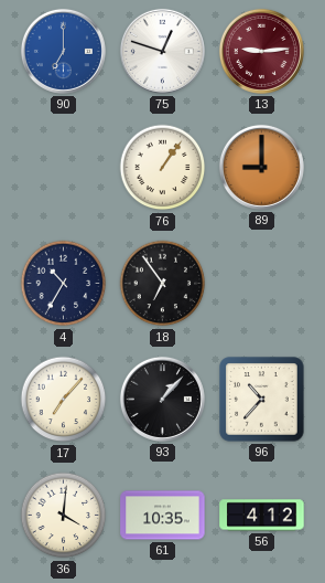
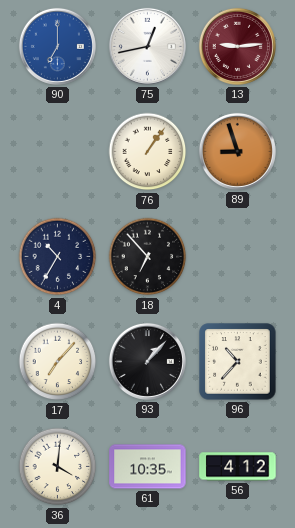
75: 12:48 -> 12:43
89: 9:00 -> 8:57
18: 6:54 -> 6:53
